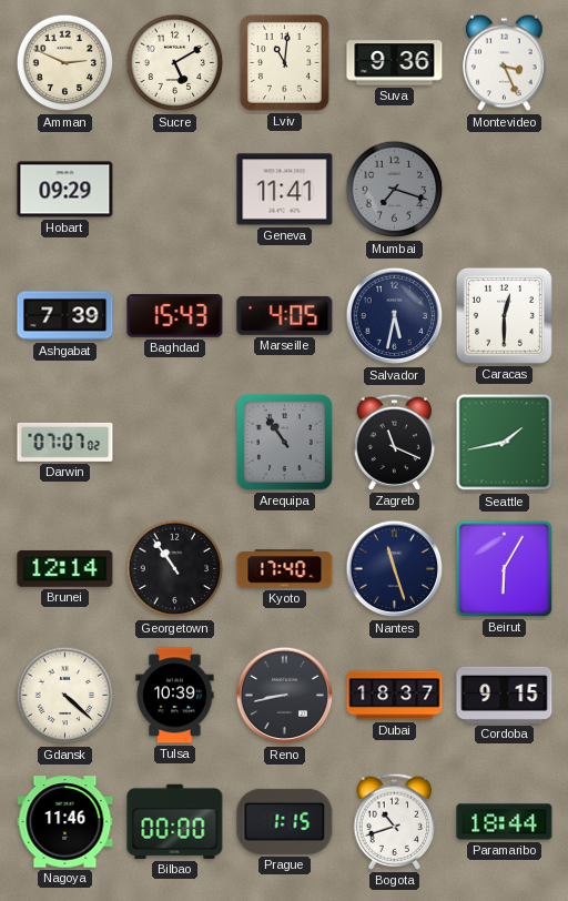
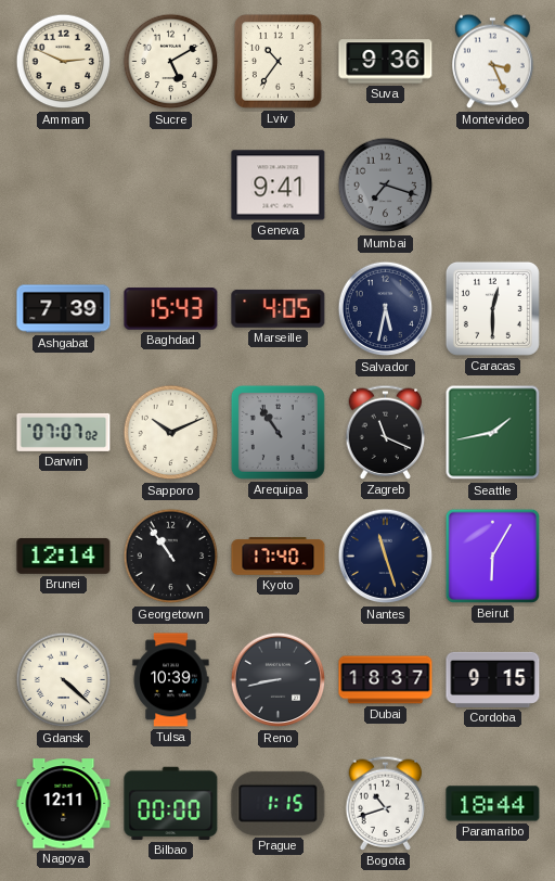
Lviv: 11:01 -> 10:36
Hobart: 09:29 -> none
Geneva: 11:41 -> 9:41
Sapporo: none -> 10:11
Nagoya: 11:46 -> 12:11
